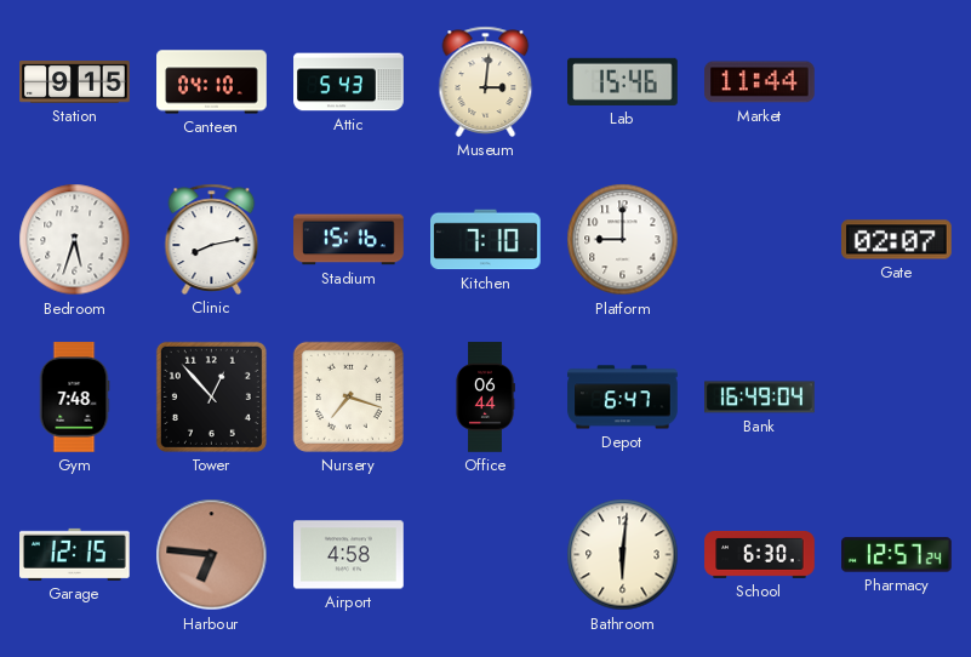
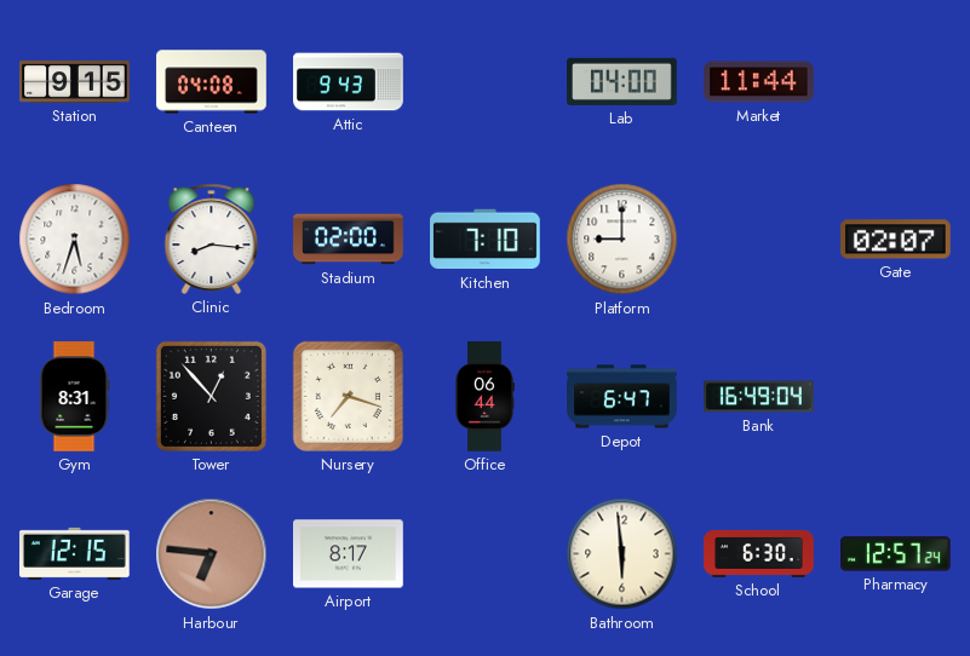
Canteen: 04:10 -> 04:08
Attic: 5:43 -> 9:43
Museum: 3:01 -> none
Lab: 15:46 -> 04:00
Clinic: 8:13 -> 8:16
Stadium: 15:16 -> 02:00
Gym: 7:48 -> 8:31
Airport: 4:58 -> 8:17
Bathroom: 6:01 -> 5:59
